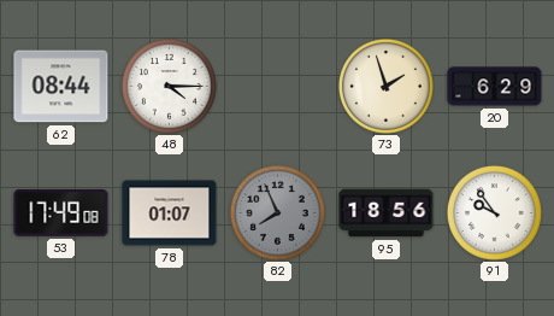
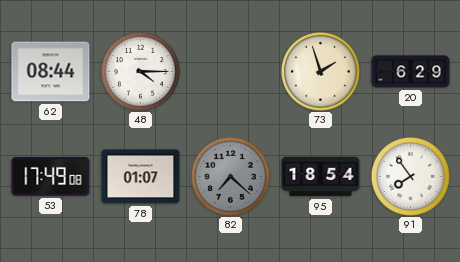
82: 7:56 -> 7:22
95: 18:56 -> 18:54
91: 9:54 -> 7:54
